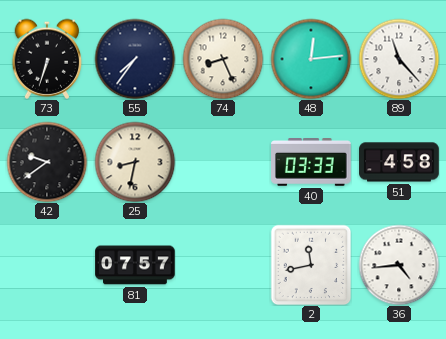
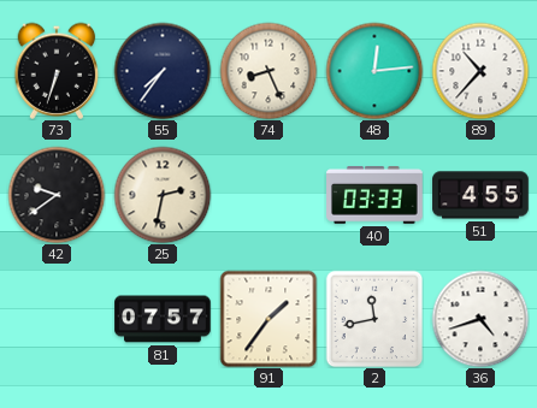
89: 11:23 -> 10:37
25: 8:32 -> 2:32
51: 4:58 -> 4:55
91: none -> 1:36
36: 4:44 -> 4:42
